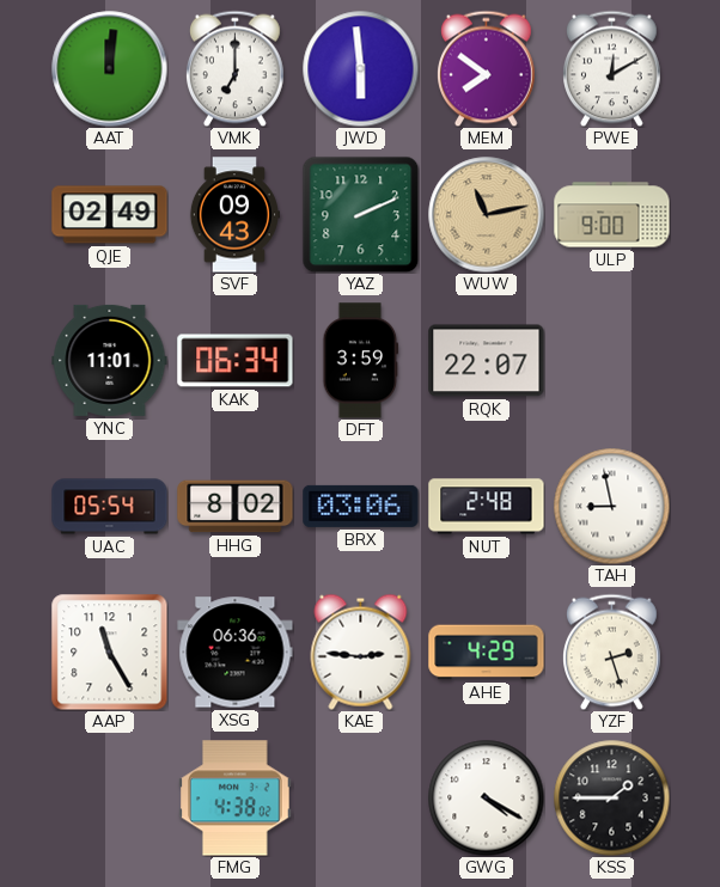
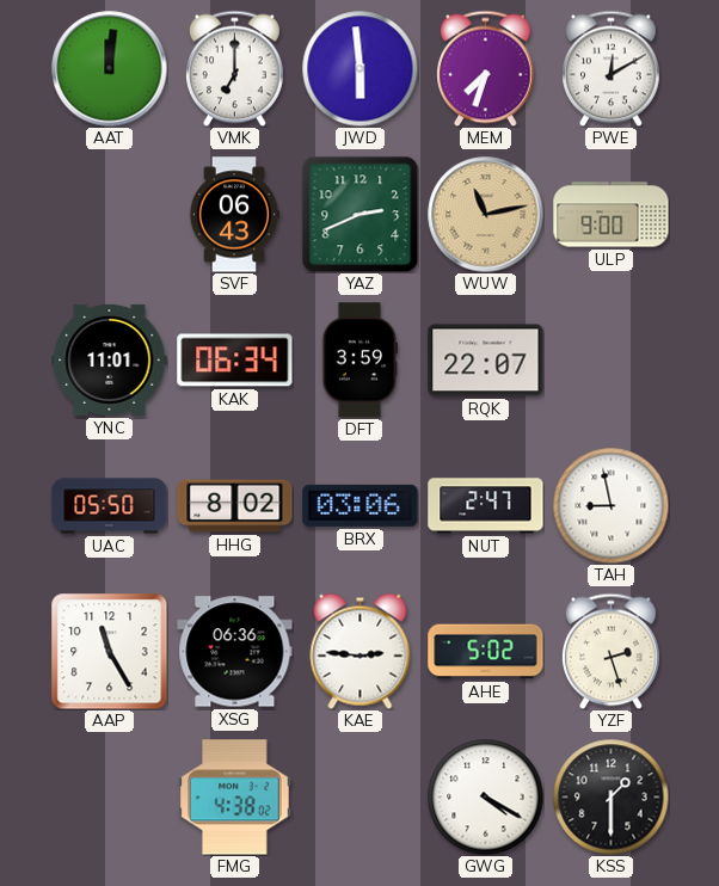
MEM: 7:51 -> 7:33
QJE: 02:49 -> none
SVF: 09:43 -> 06:43
YAZ: 2:11 -> 2:41
UAC: 05:54 -> 05:50
NUT: 2:48 -> 2:47
AHE: 4:29 -> 5:02
KSS: 1:45 -> 1:30
